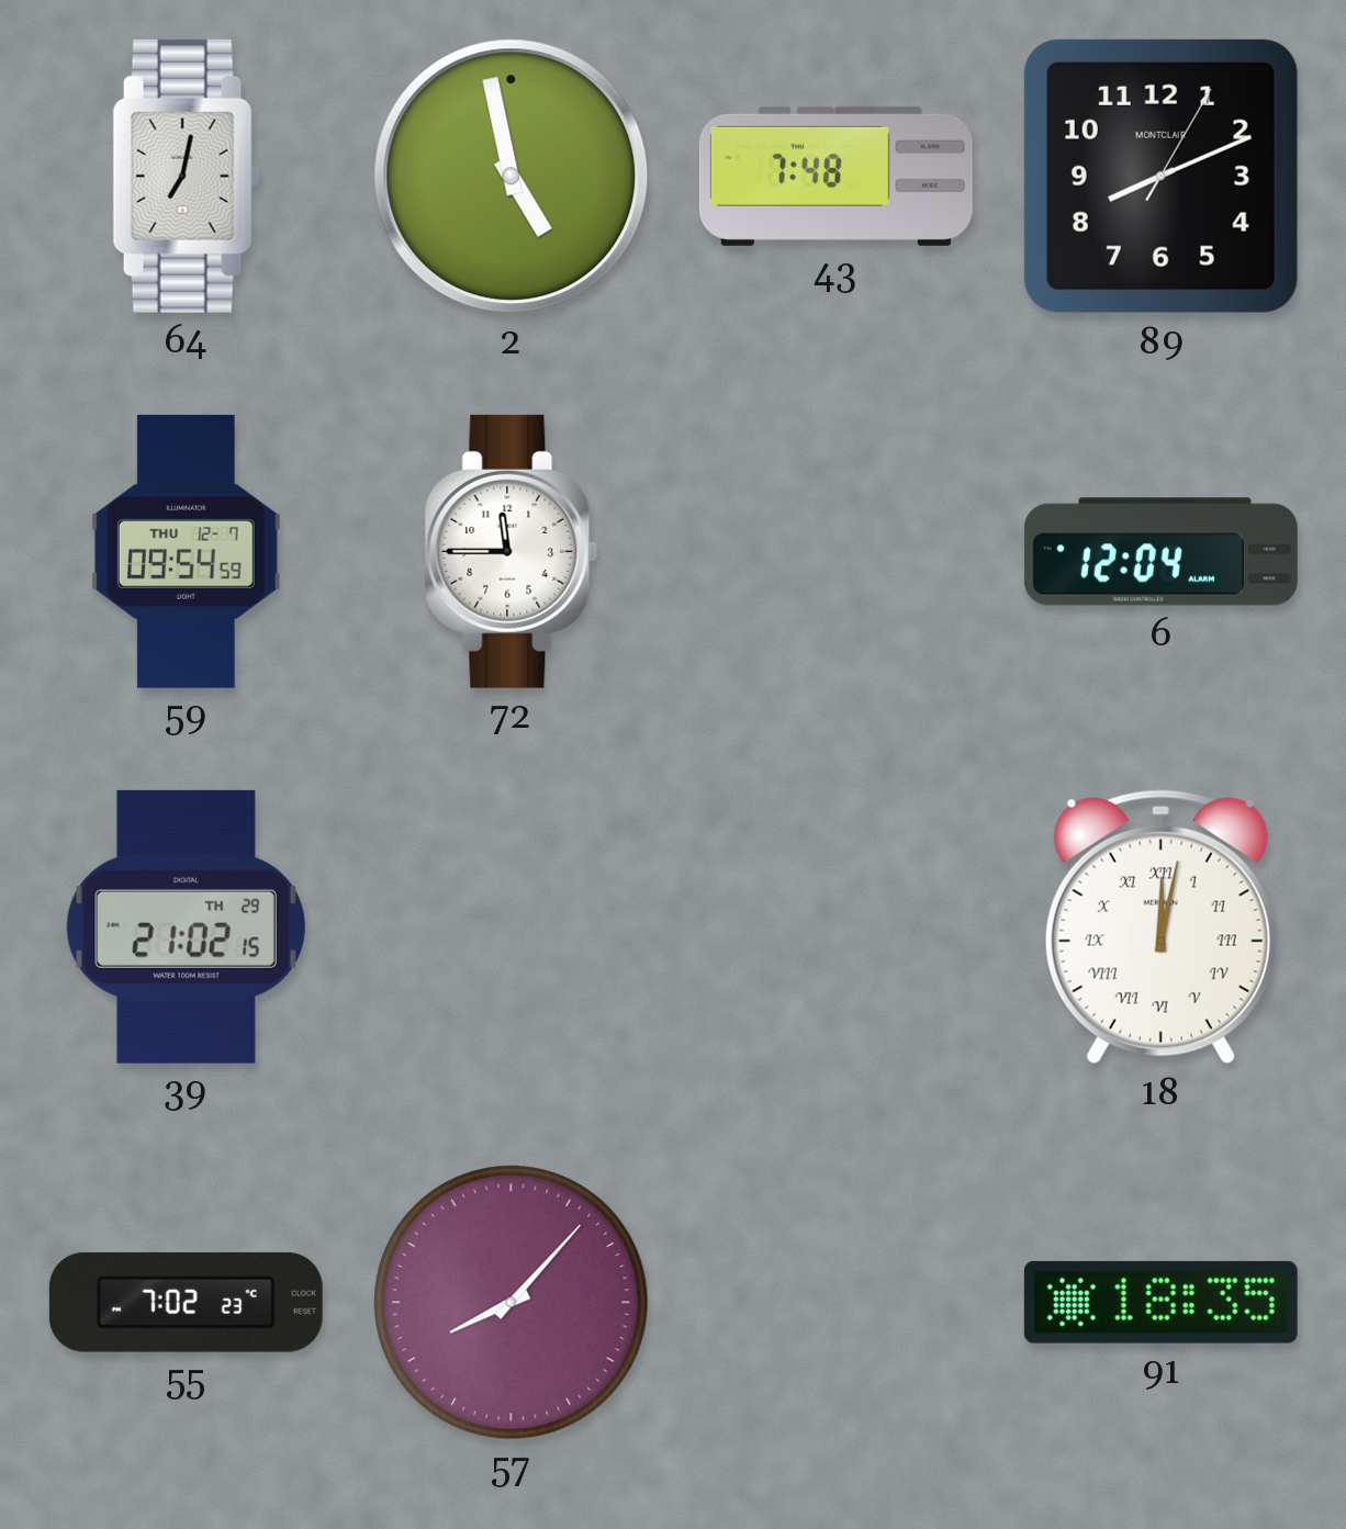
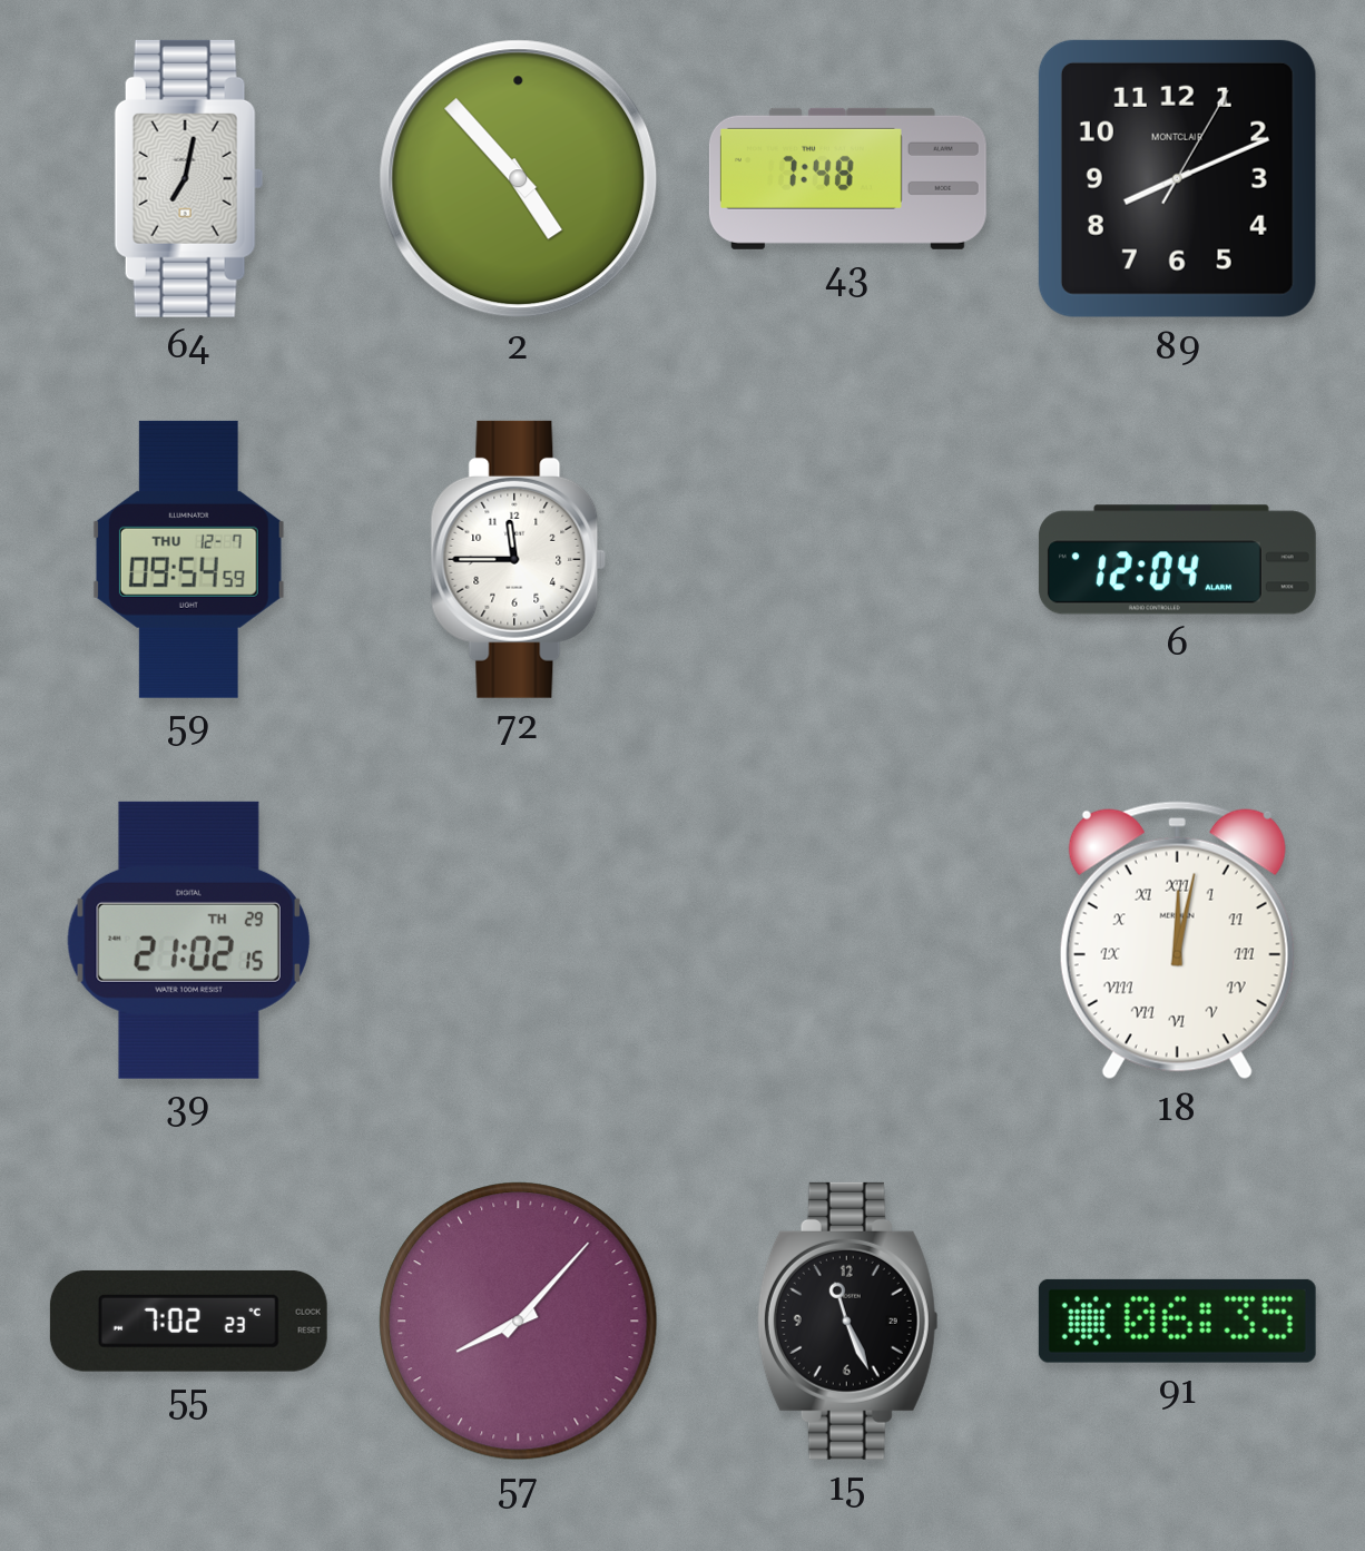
2: 4:58 -> 4:53
15: none -> 11:26
91: 18:35 -> 06:35
